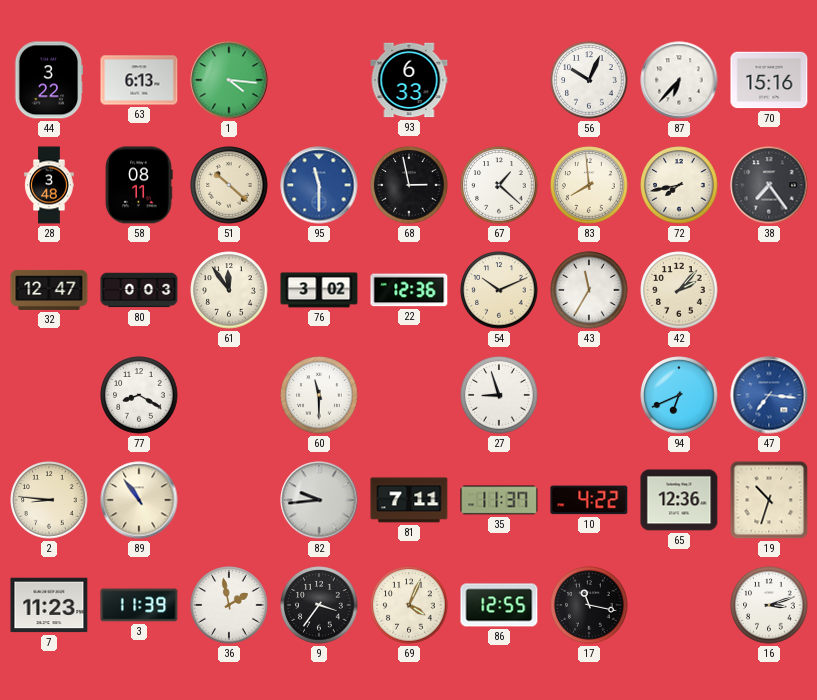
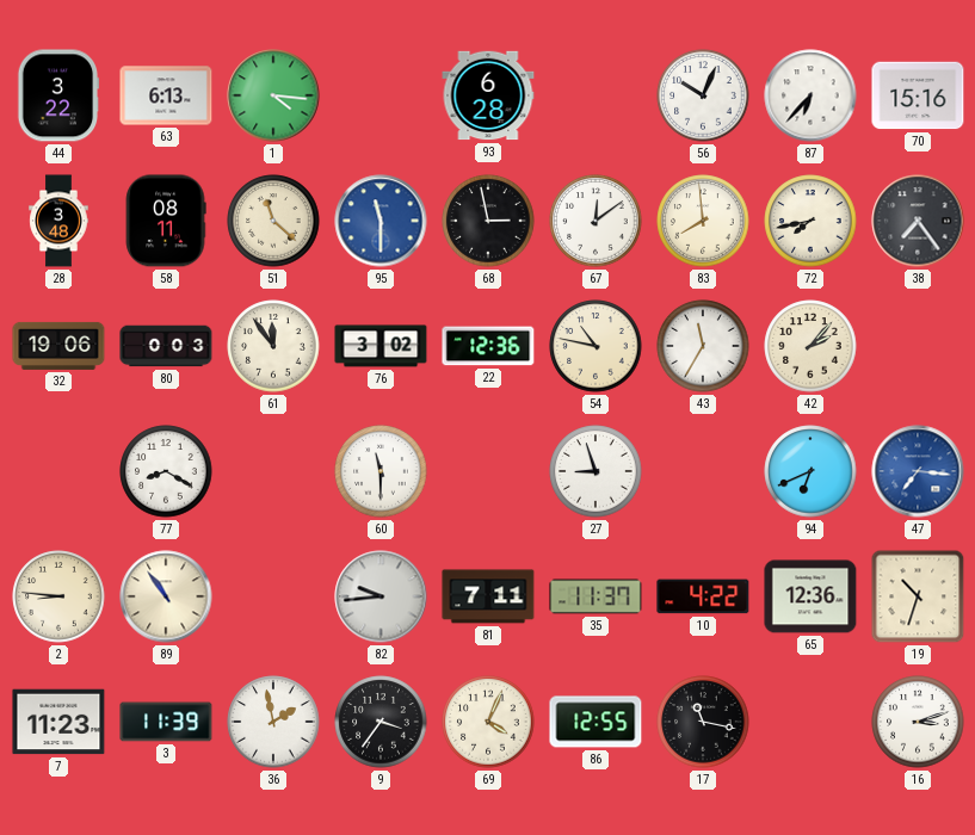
93: 6:33 -> 6:28
51: 10:22 -> 11:22
67: 1:22 -> 12:09
32: 12:47 -> 19:06
54: 10:11 -> 10:47
